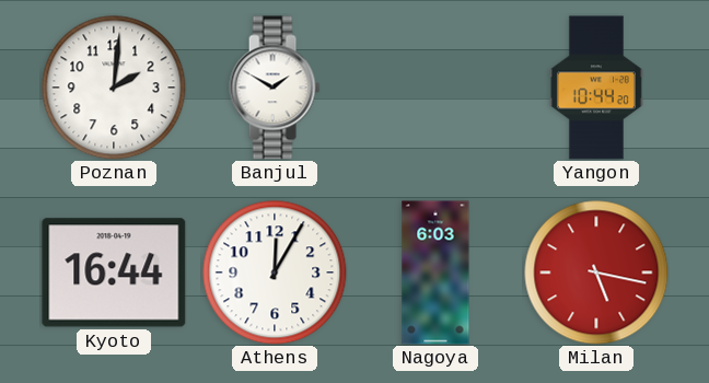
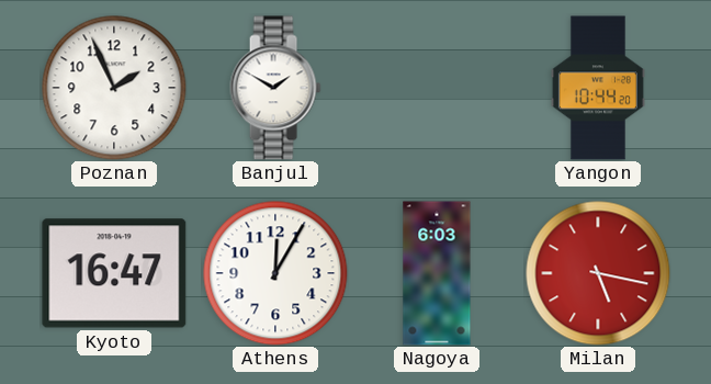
Poznan: 2:01 -> 1:56
Kyoto: 16:44 -> 16:47
